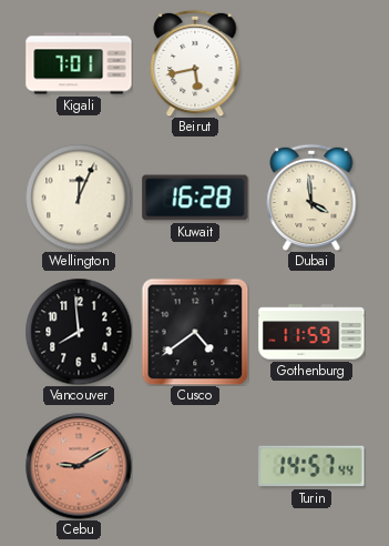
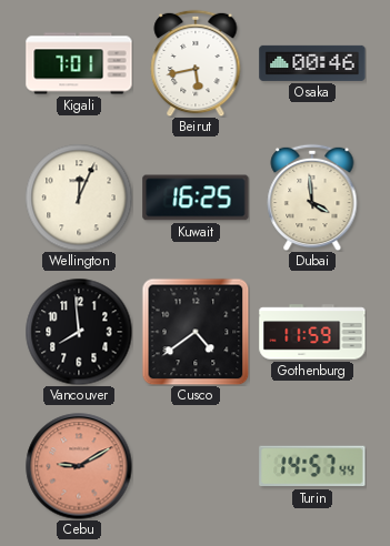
Osaka: none -> 00:46
Kuwait: 16:28 -> 16:25
